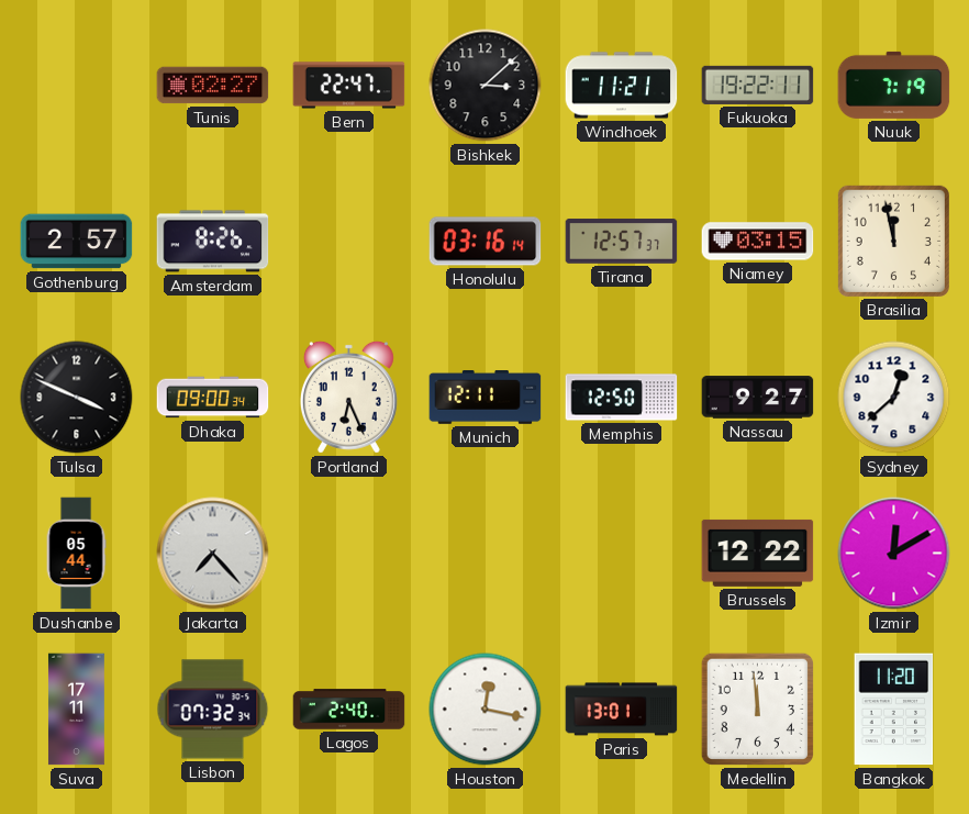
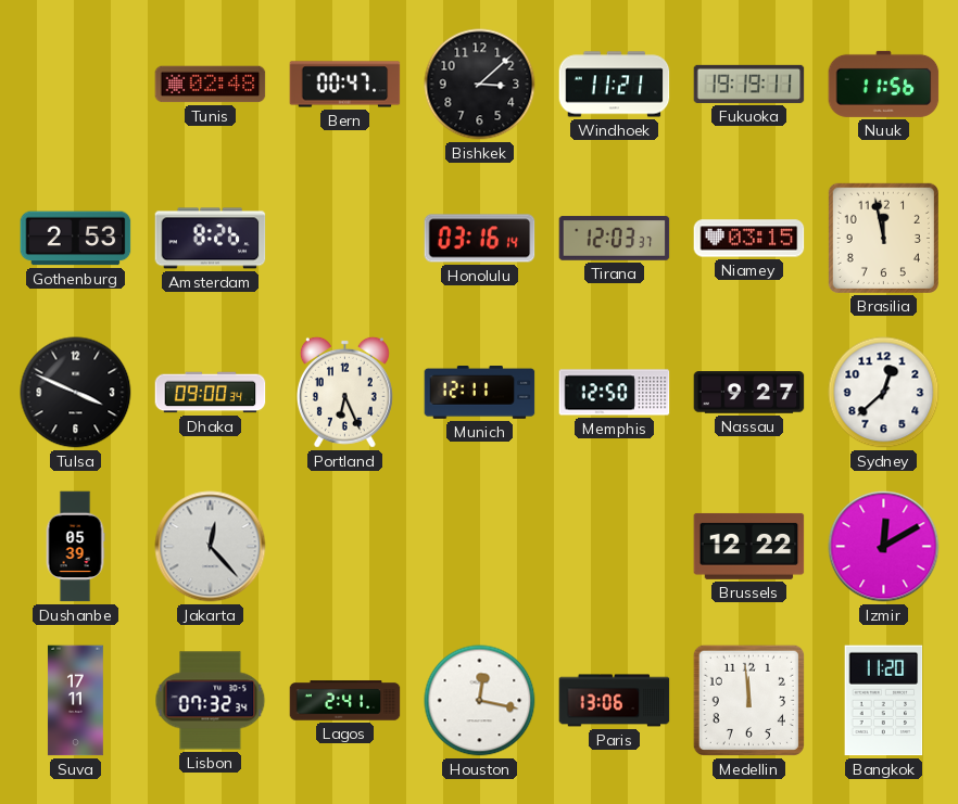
Tunis: 02:27 -> 02:48
Bern: 22:47 -> 00:47
Fukuoka: 19:22 -> 19:19
Nuuk: 7:19 -> 11:56
Gothenburg: 2:57 -> 2:53
Tirana: 12:57 -> 12:03
Dushanbe: 05:44 -> 05:39
Jakarta: 7:23 -> 12:23
Lagos: 2:40 -> 2:41
Paris: 13:01 -> 13:06
